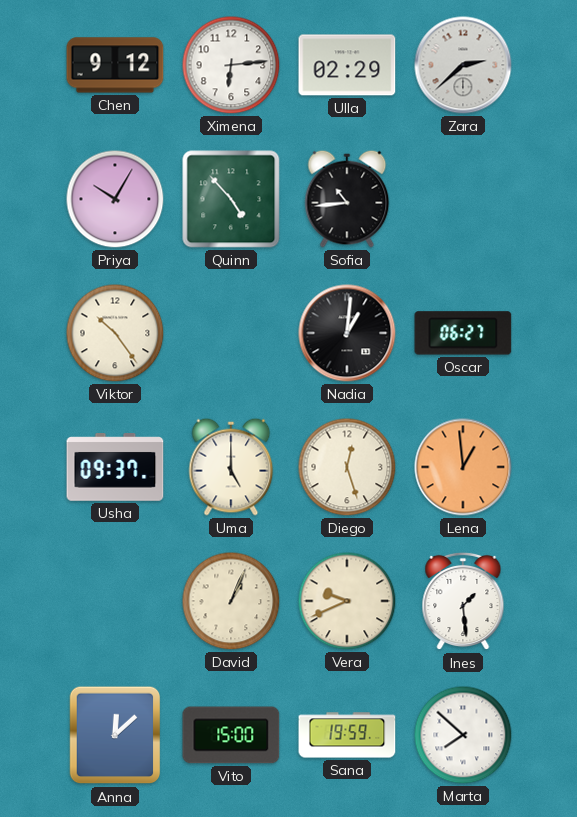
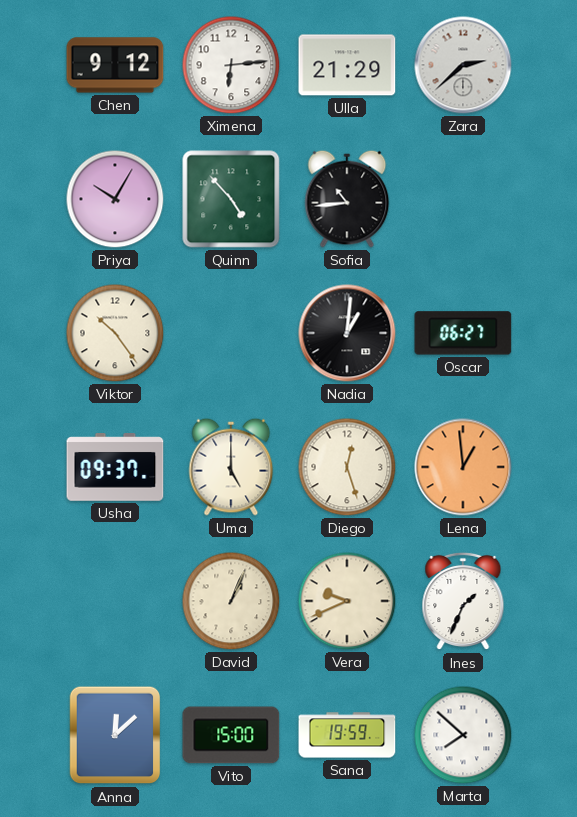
Ulla: 02:29 -> 21:29
Ines: 1:29 -> 1:34
